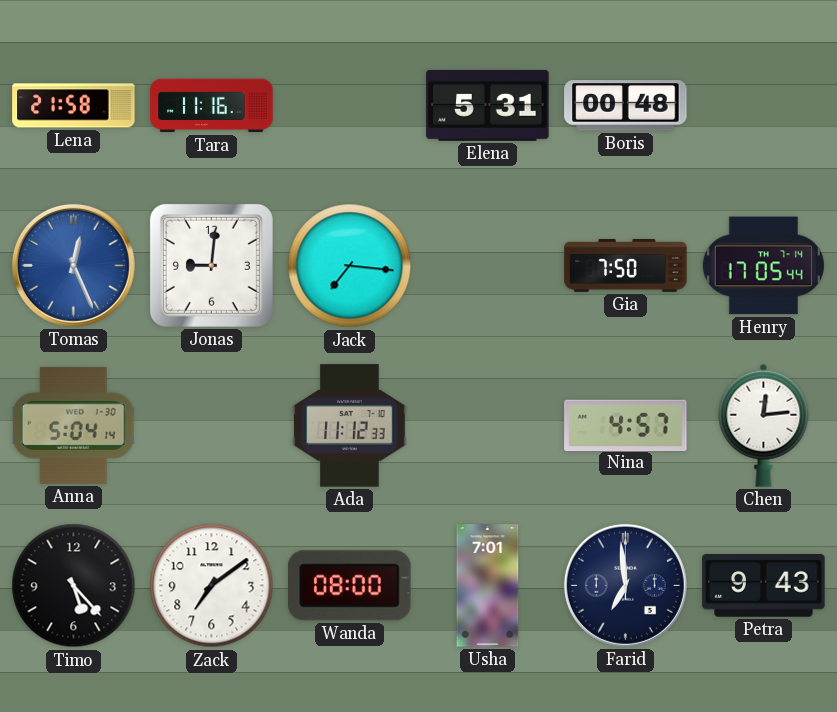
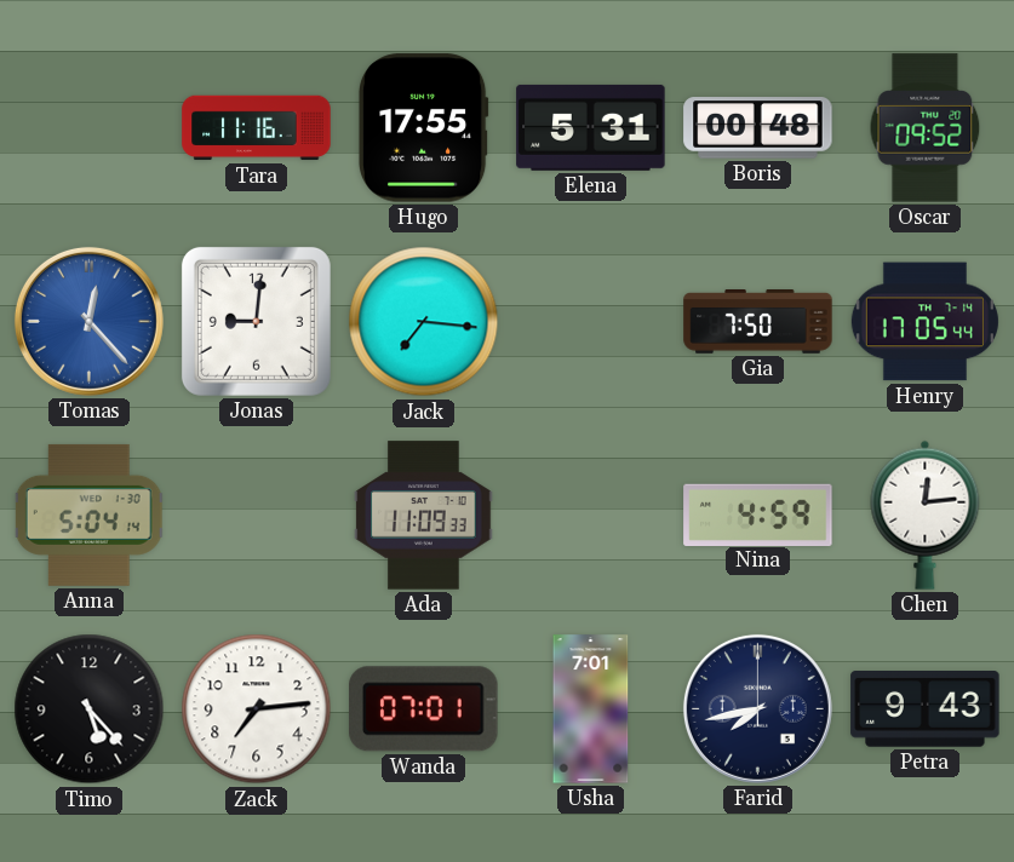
Lena: 21:58 -> none
Hugo: none -> 17:55
Oscar: none -> 09:52
Tomas: 12:26 -> 12:23
Ada: 11:12 -> 11:09
Nina: 4:57 -> 4:59
Zack: 7:09 -> 7:14
Wanda: 08:00 -> 07:01
Farid: 6:59 -> 7:43
